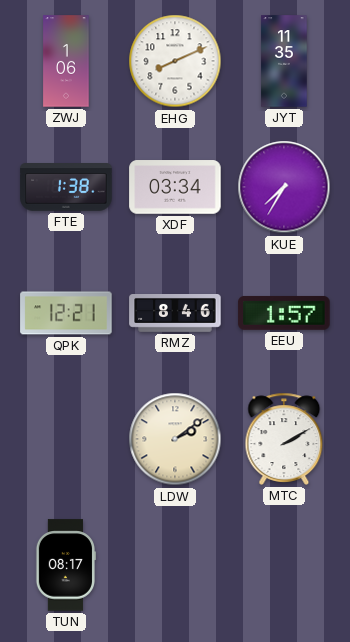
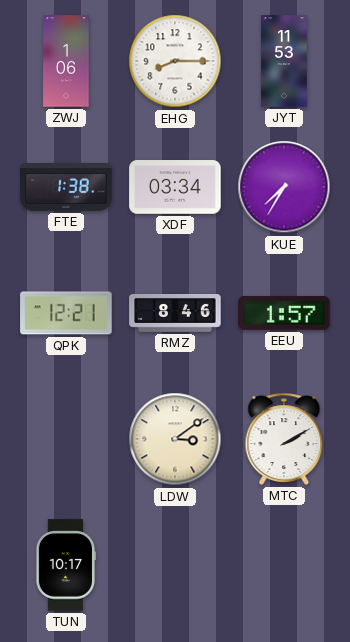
EHG: 8:11 -> 8:15
JYT: 11:35 -> 11:53
LDW: 2:09 -> 3:09
TUN: 08:17 -> 10:17
